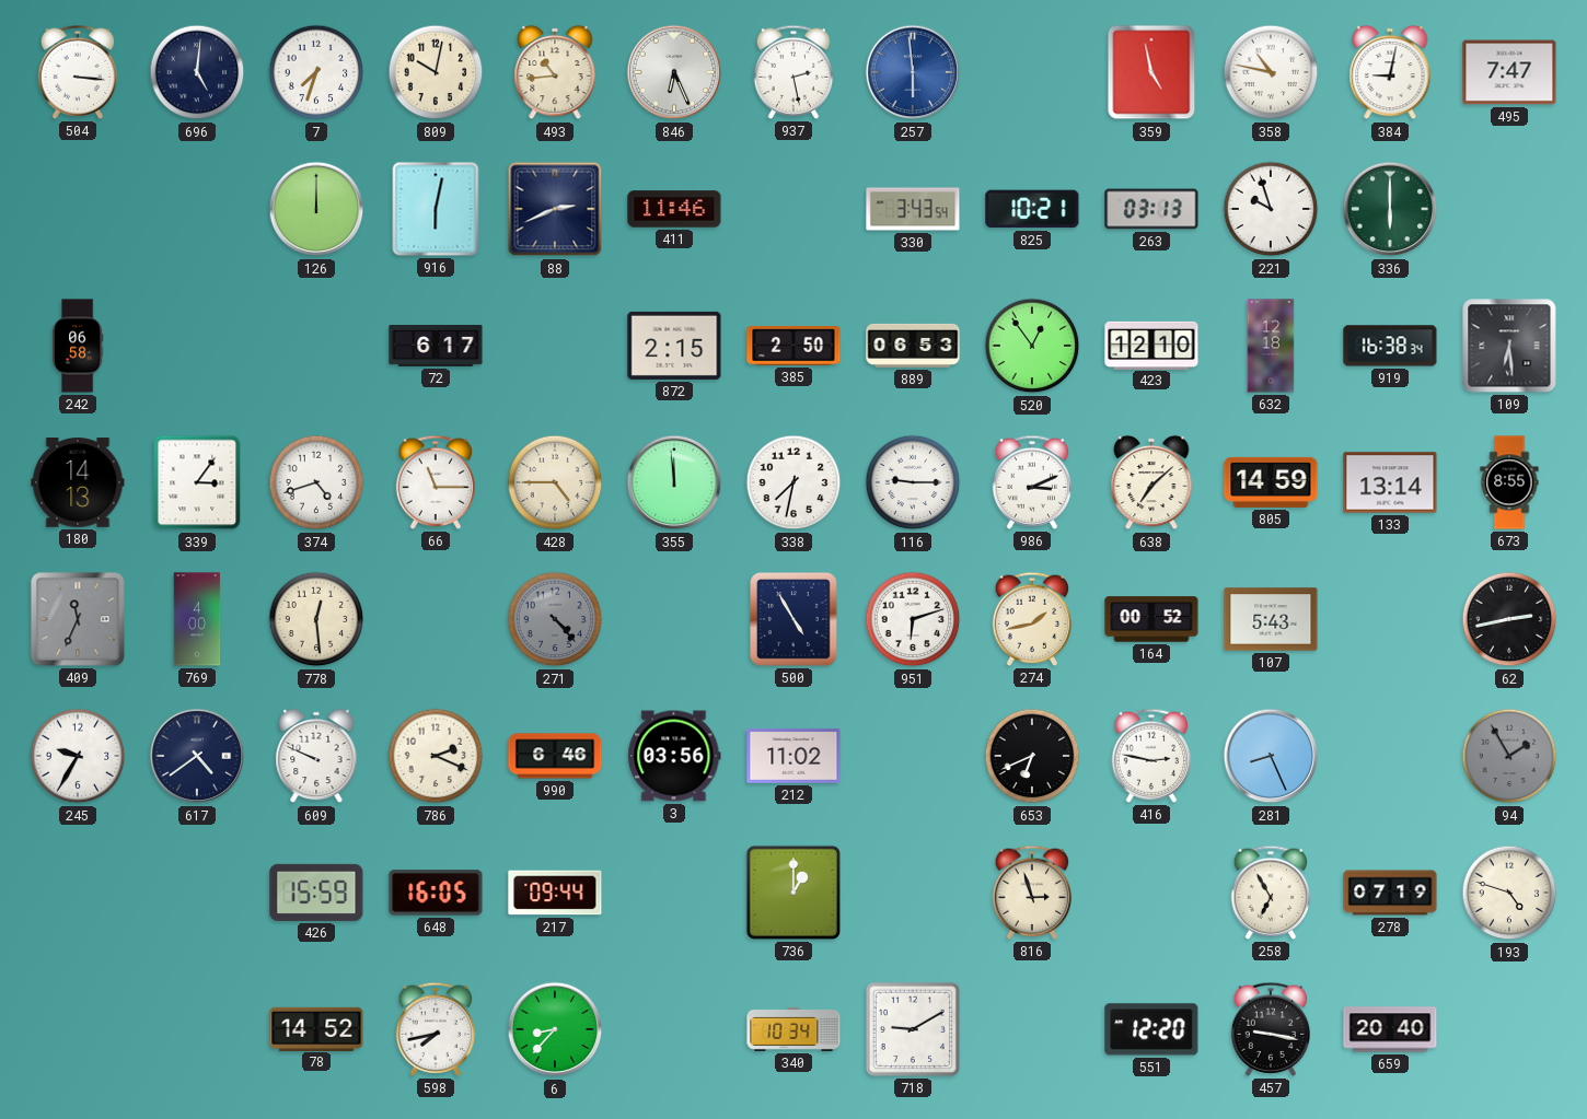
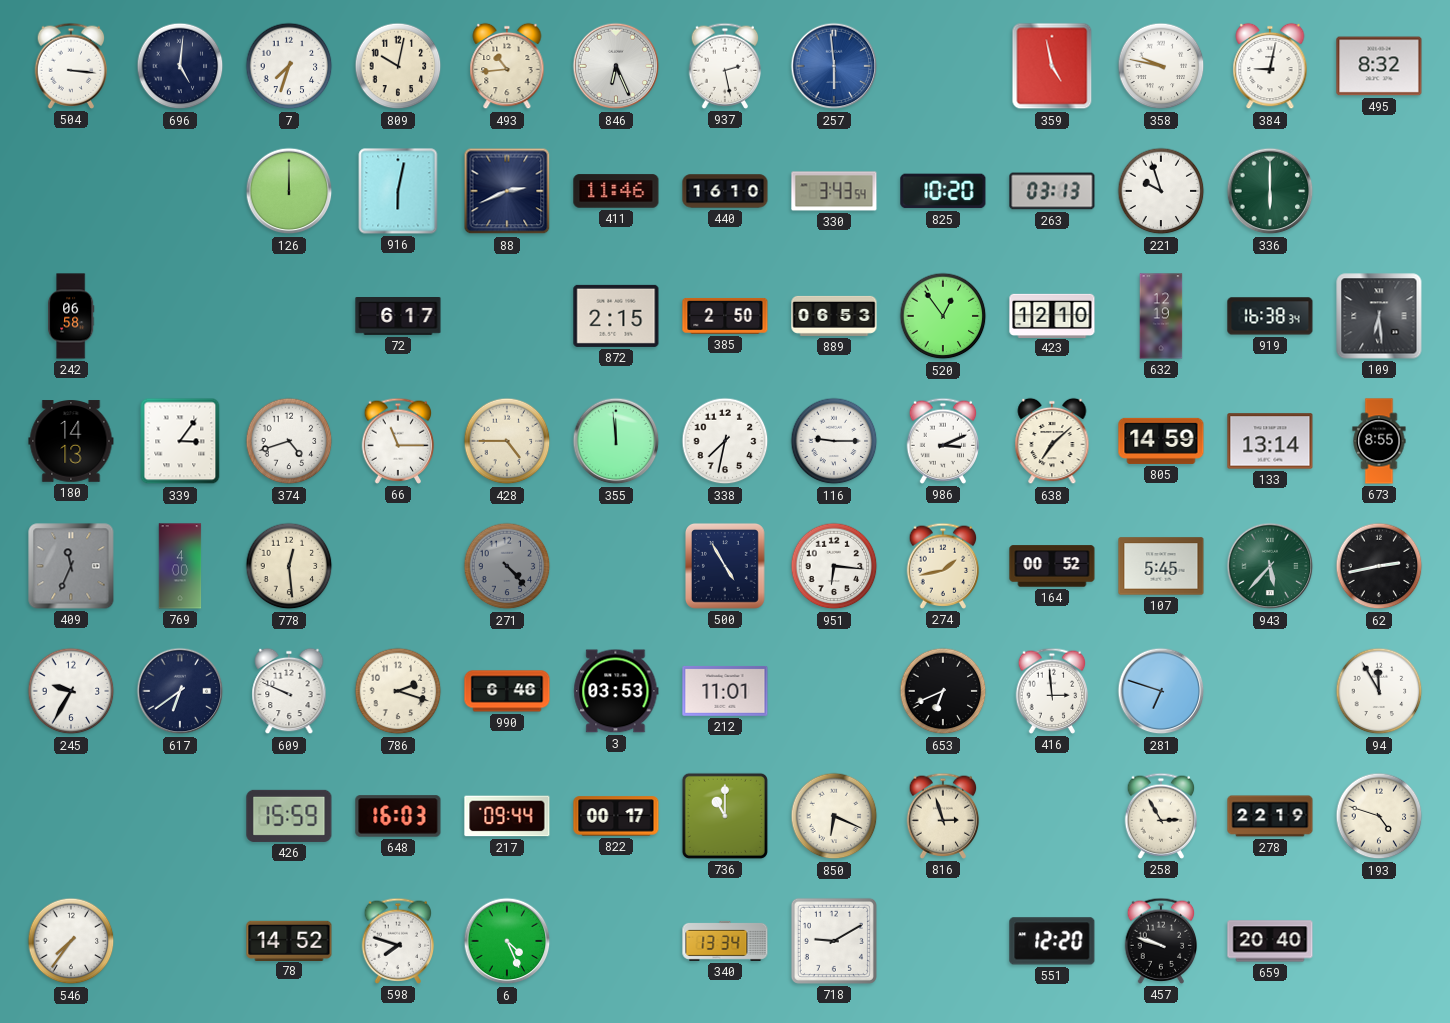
358: 10:47 -> 9:47
495: 7:47 -> 8:32
440: none -> 16:10
825: 10:21 -> 10:20
632: 12:18 -> 12:19
951: 6:12 -> 6:16
107: 5:43 -> 5:45
943: none -> 5:37
617: 4:39 -> 6:39
786: 2:19 -> 2:18
3: 03:56 -> 03:53
212: 11:02 -> 11:01
416: 2:47 -> 2:59
281: 8:26 -> 6:48
94: 1:55 -> 11:55
94 dial: grey -> white
648: 16:05 -> 16:03
822: none -> 00:17
736: 1:00 -> 11:00
850: none -> 6:19
258: 6:55 -> 2:55
278: 07:19 -> 22:19
546: none -> 7:36
598: 7:43 -> 7:48
6: 8:37 -> 4:26
340: 10:34 -> 13:34
457: 9:17 -> 9:48
